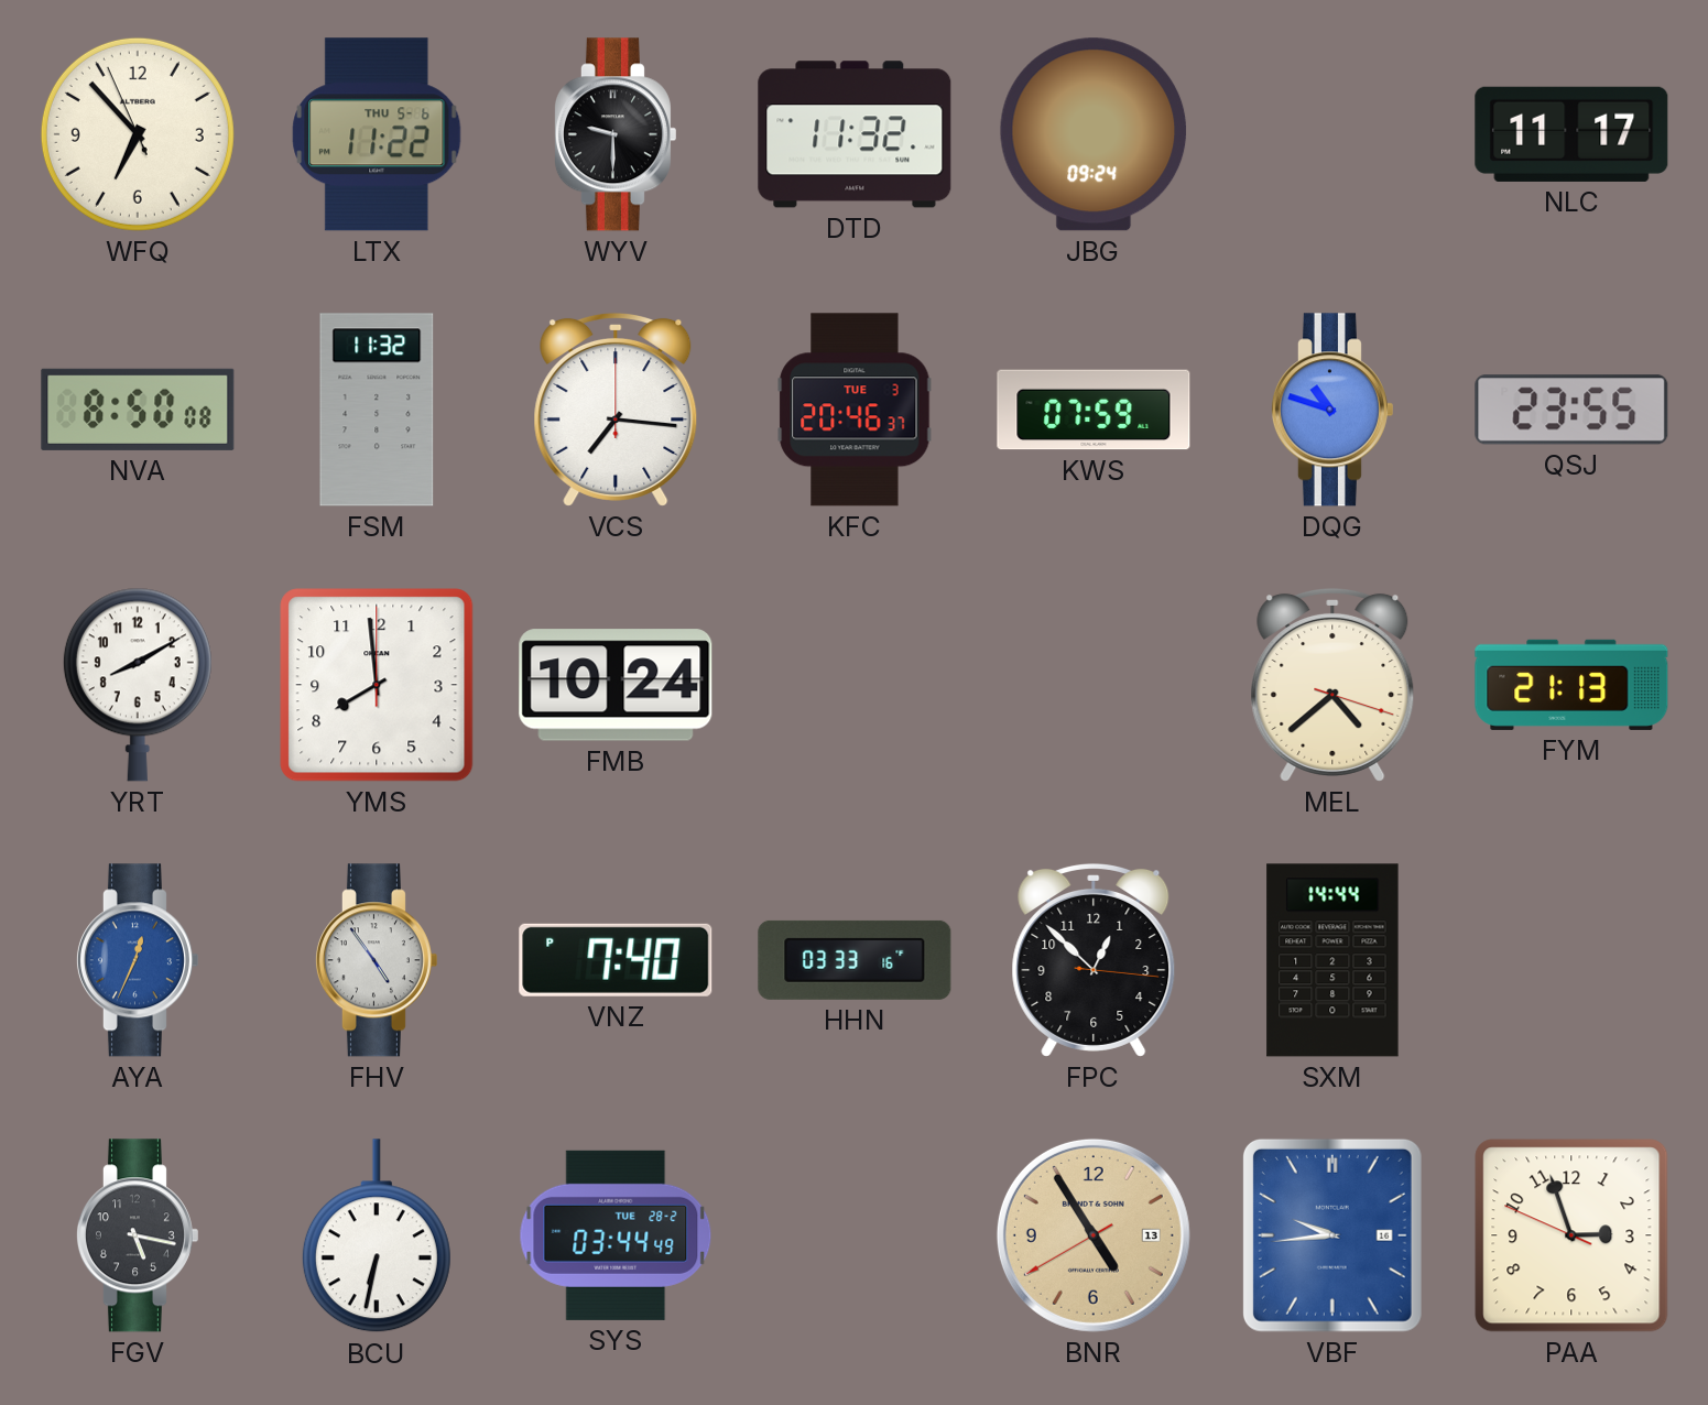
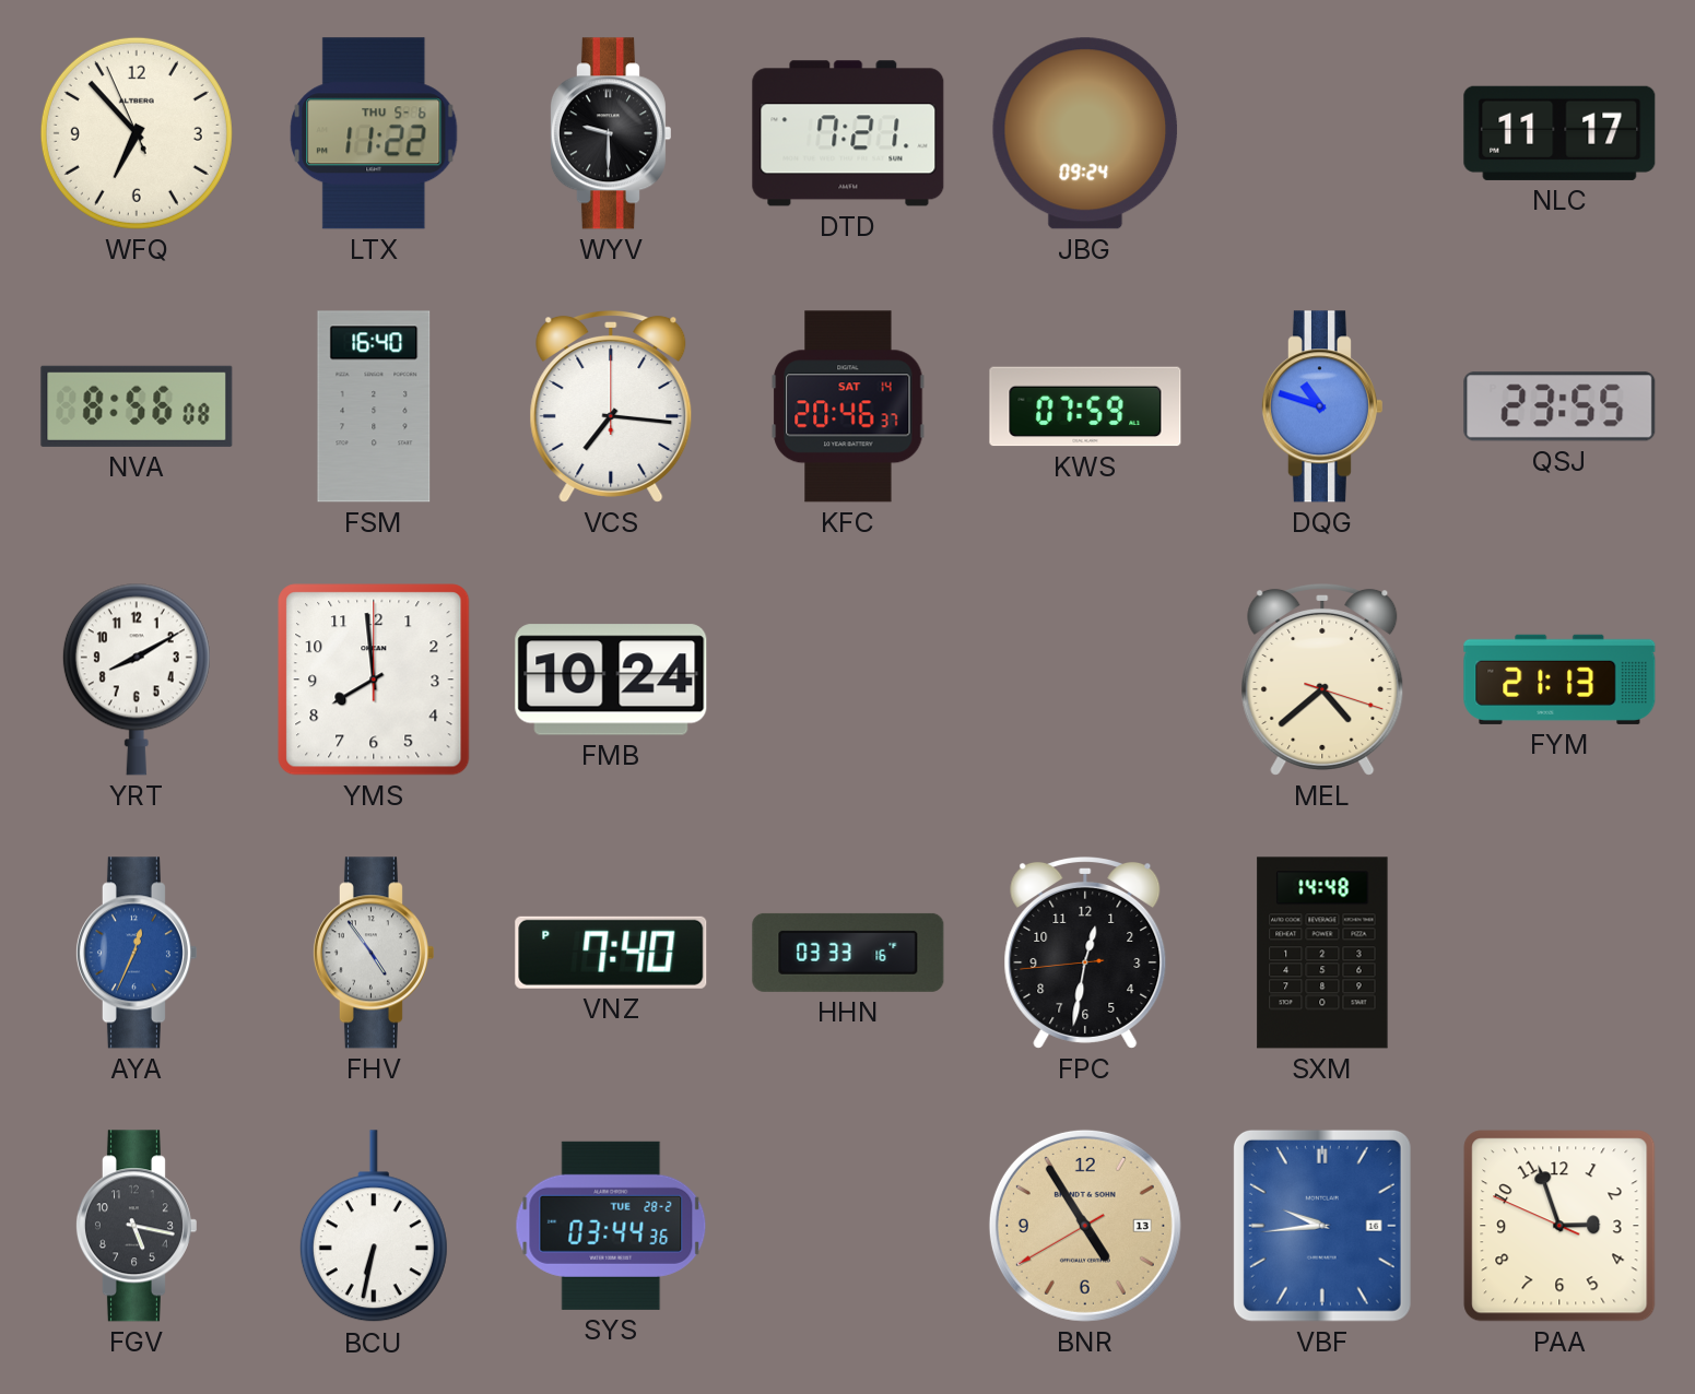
DTD: 11:32 -> 7:21
NVA: 8:50 -> 8:56
FSM: 11:32 -> 16:40
KFC date: TUE 3 -> SAT 14
FPC: 12:52 -> 12:31
SXM: 14:44 -> 14:48
SYS: 03:44:49 -> 03:44:36
